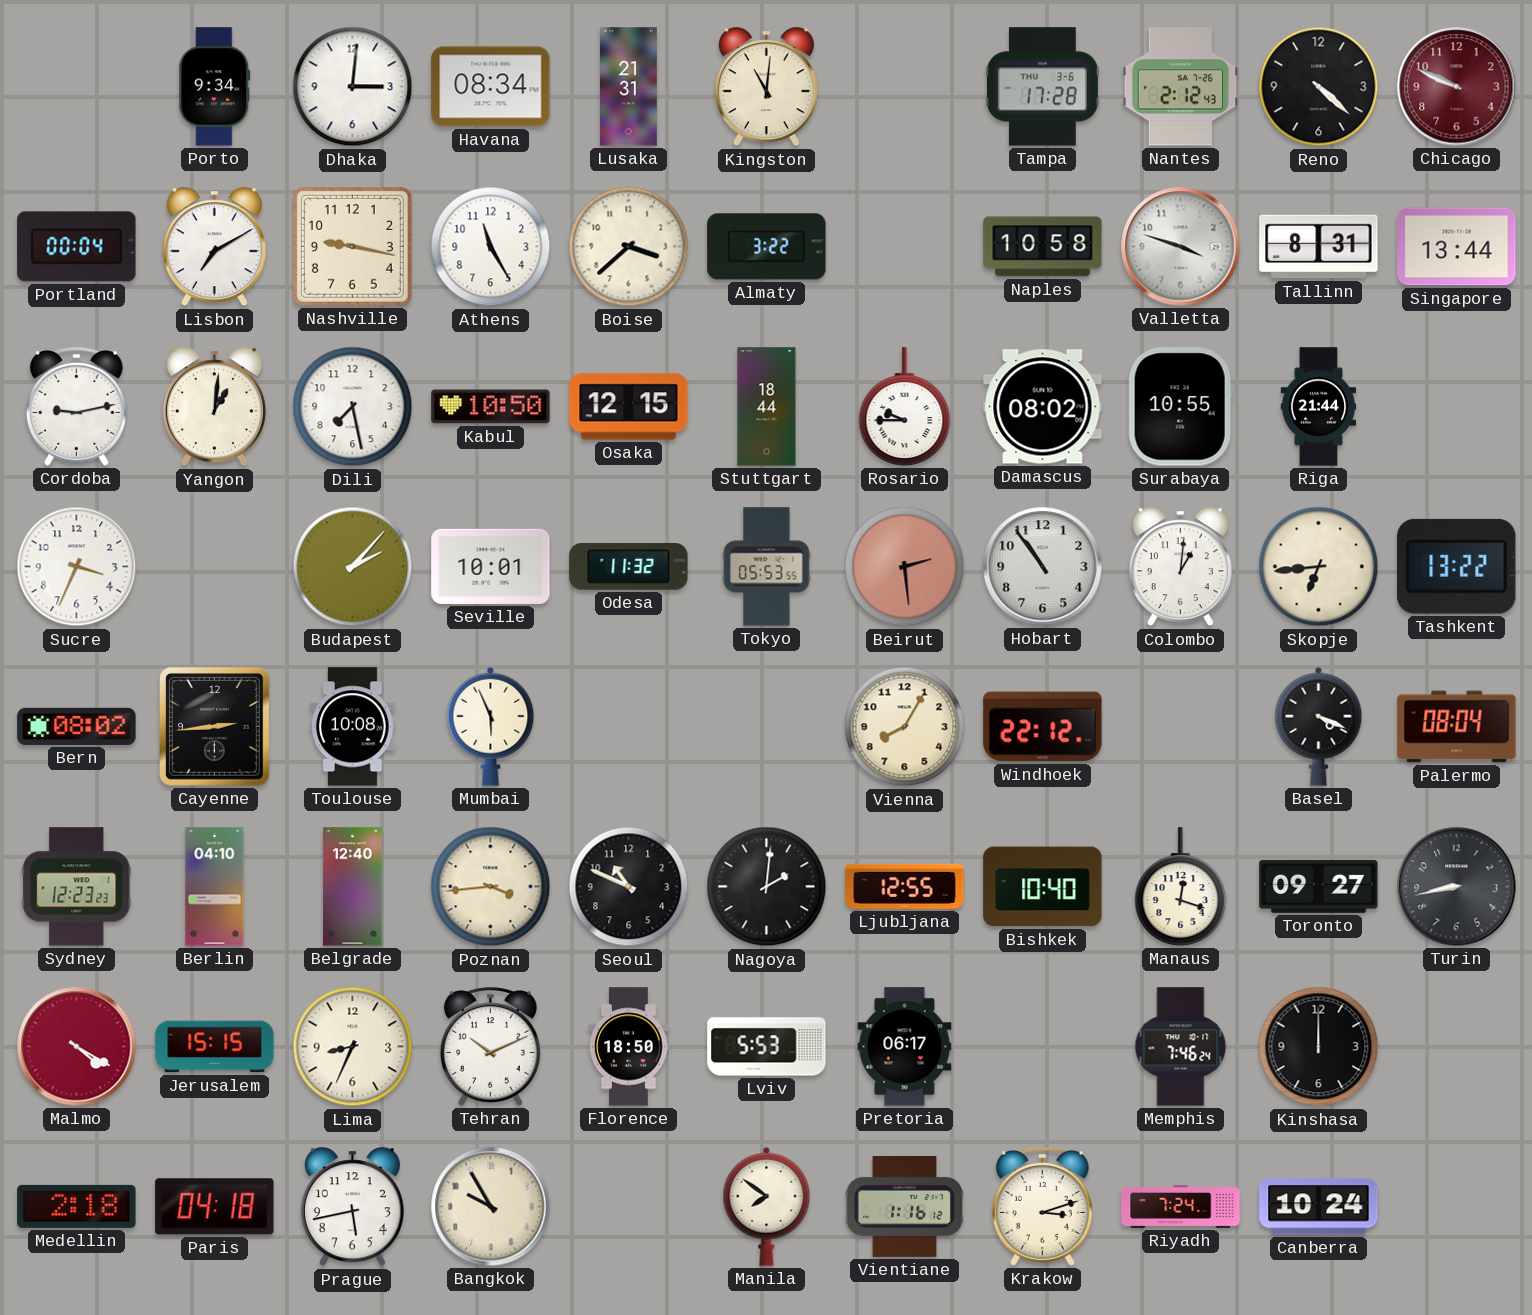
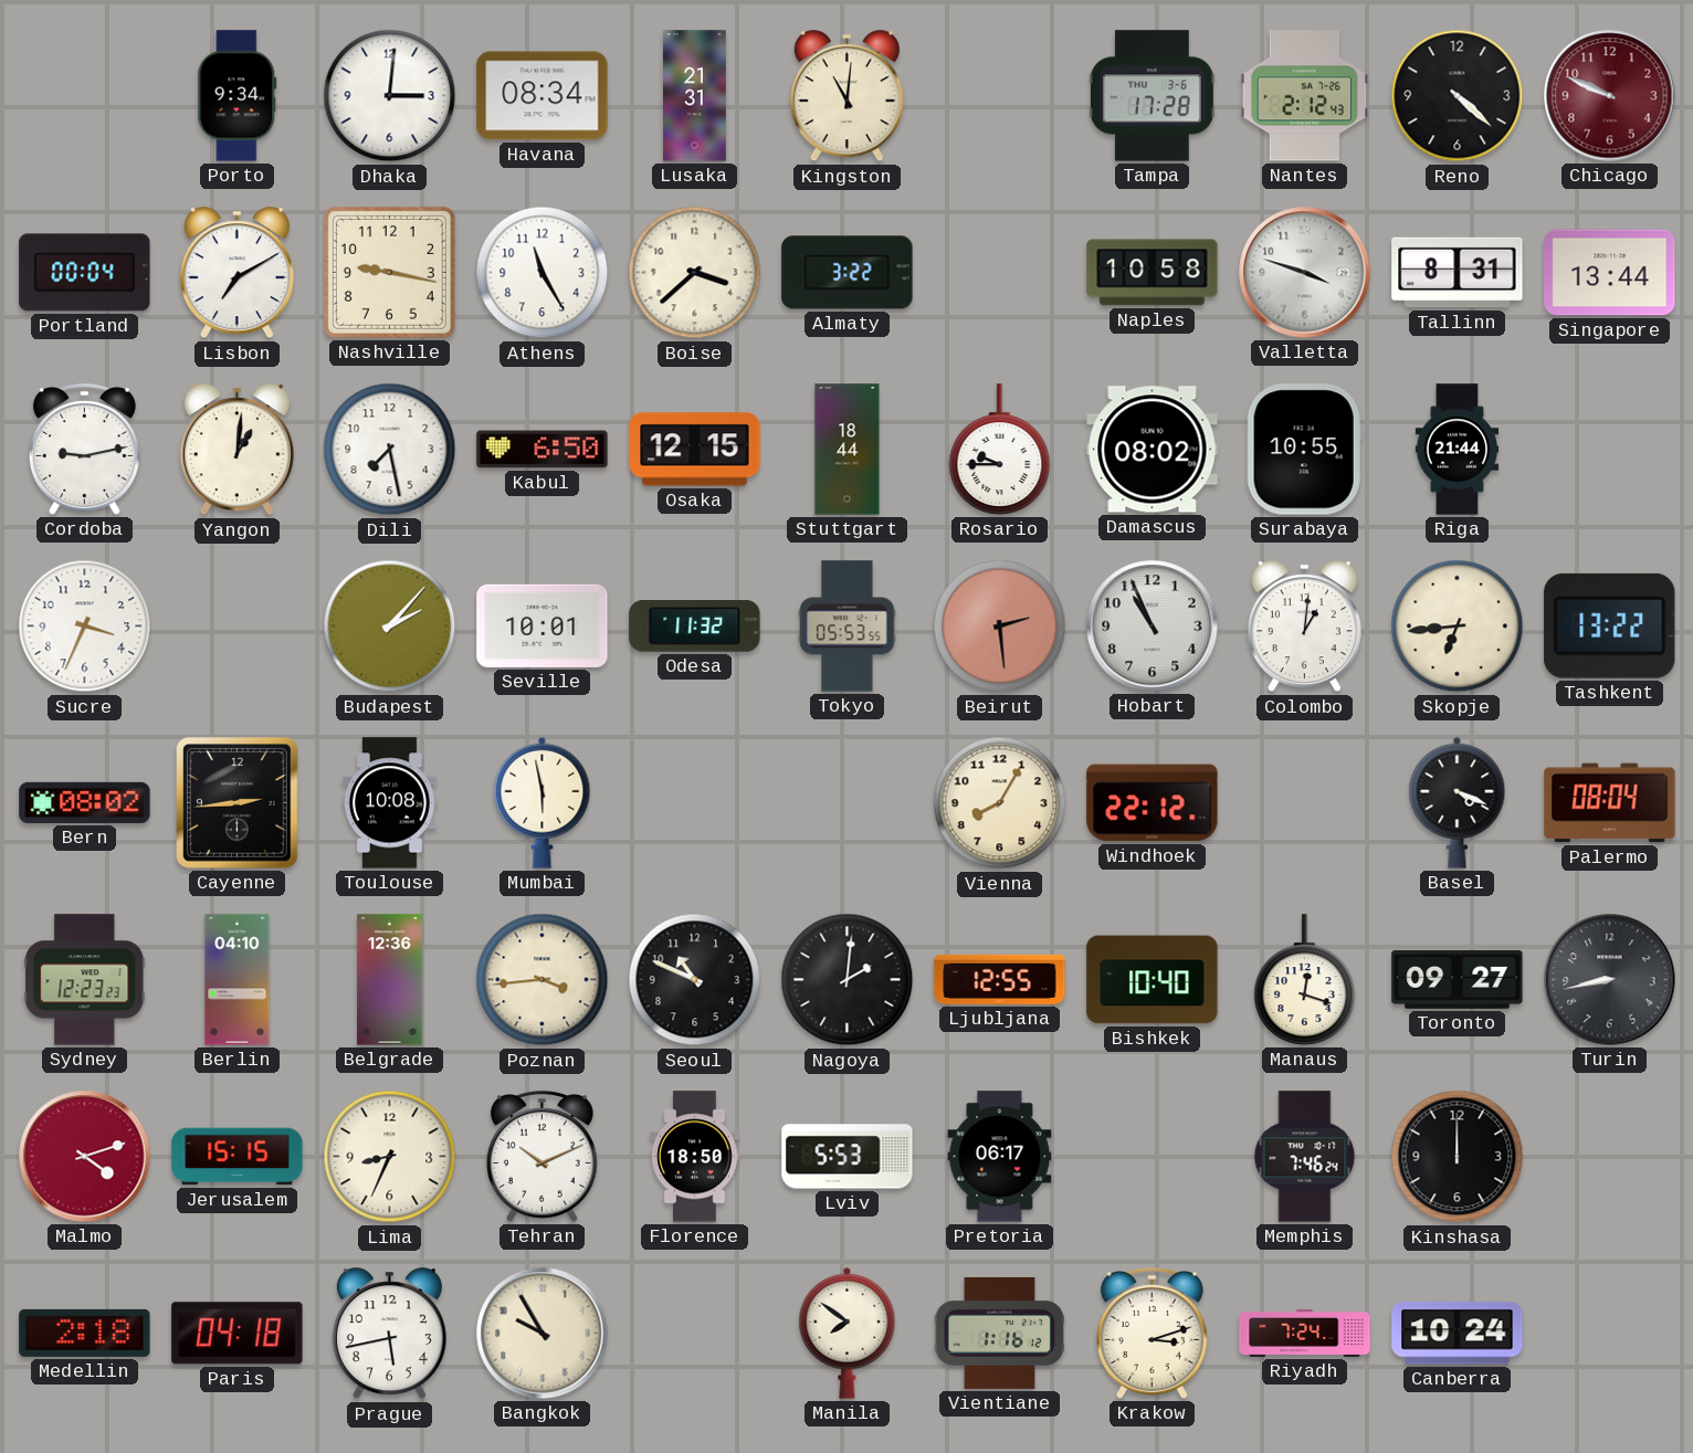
Kabul: 10:50 -> 6:50
Hobart: 10:54 -> 10:56
Mumbai: 5:56 -> 5:58
Belgrade: 12:40 -> 12:36
Malmo: 4:20 -> 4:12
